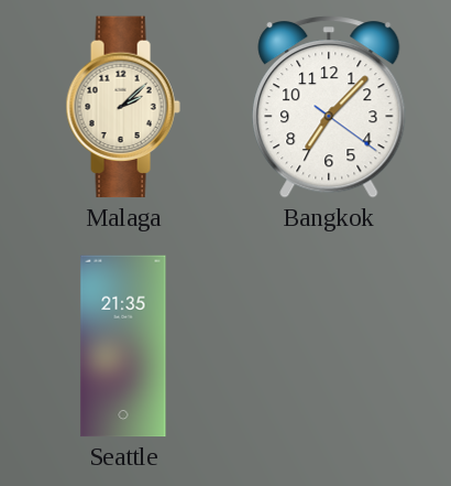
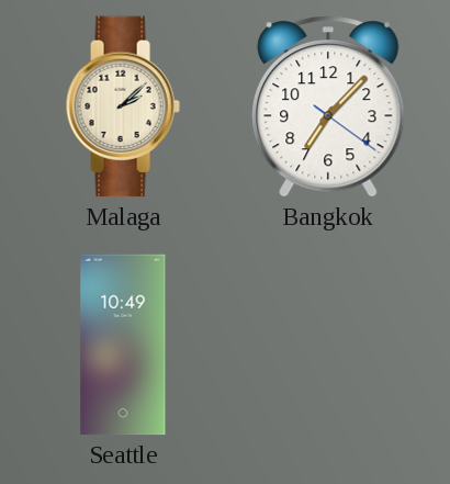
Seattle: 21:35 -> 10:49
